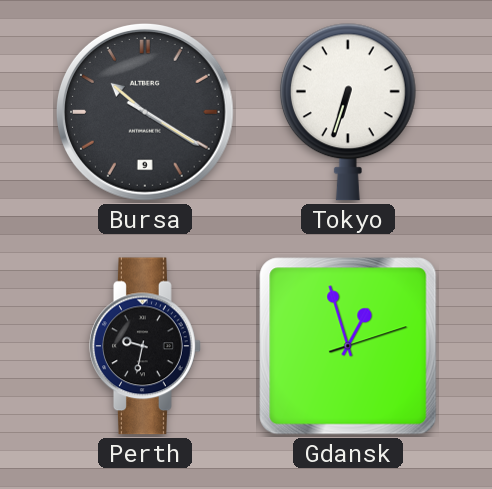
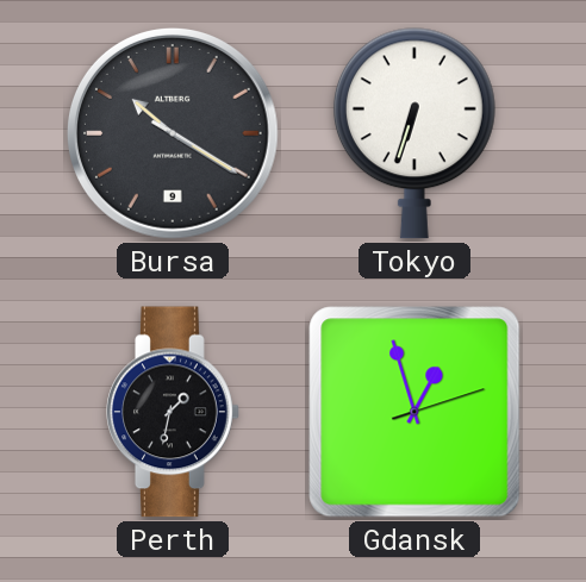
Perth: 9:32 -> 1:32
